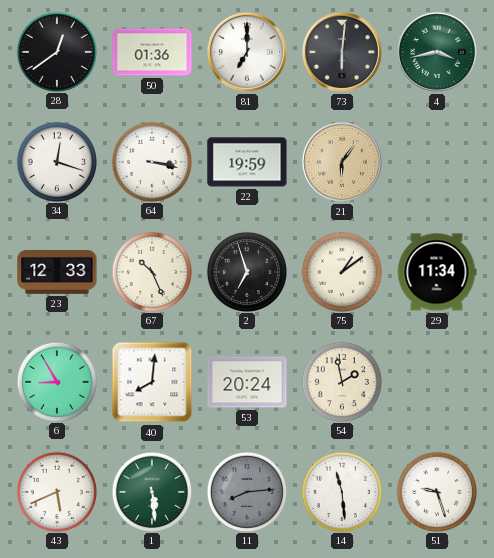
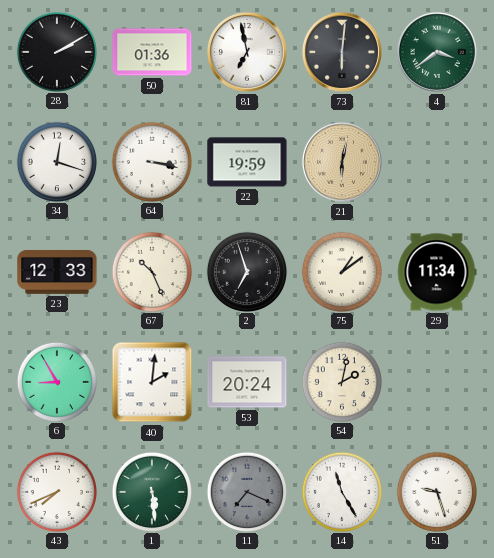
28: 12:39 -> 2:10
81: 7:00 -> 6:58
4: 3:43 -> 3:39
21: 6:06 -> 6:02
40: 8:01 -> 2:01
54: 1:58 -> 2:02
43: 5:41 -> 7:41
11: 8:14 -> 7:19
14: 11:29 -> 11:25
